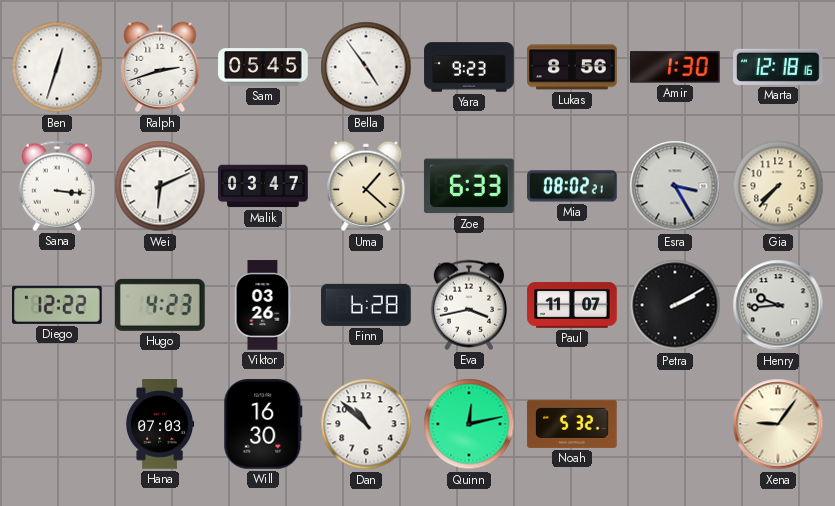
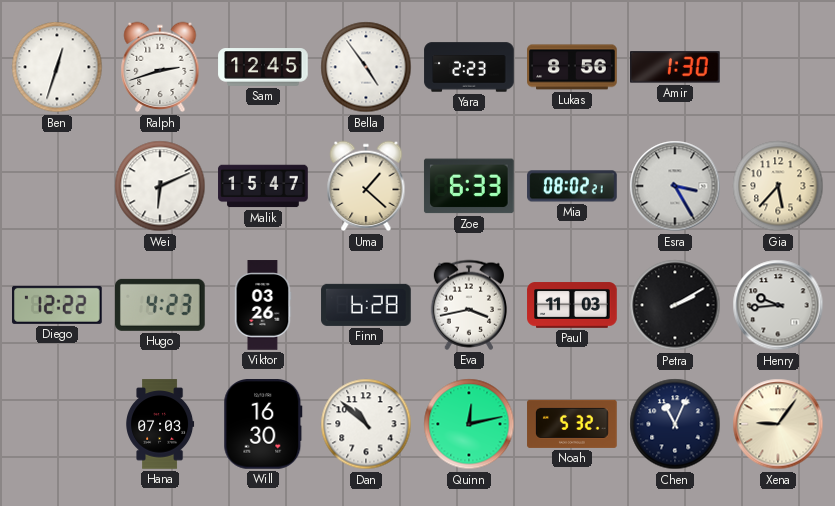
Sam: 05:45 -> 12:45
Yara: 9:23 -> 2:23
Marta: 12:18 -> none
Sana: 3:16 -> none
Malik: 03:47 -> 15:47
Gia: 7:37 -> 5:37
Paul: 11:07 -> 11:03
Chen: none -> 11:04
